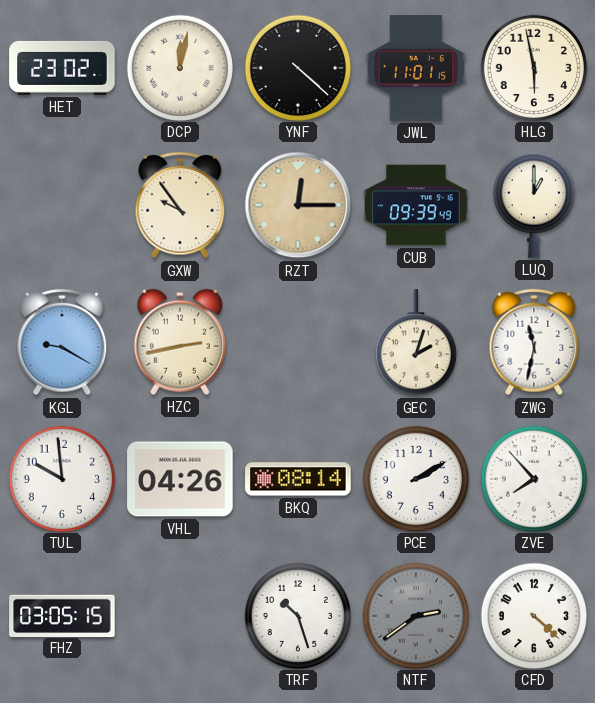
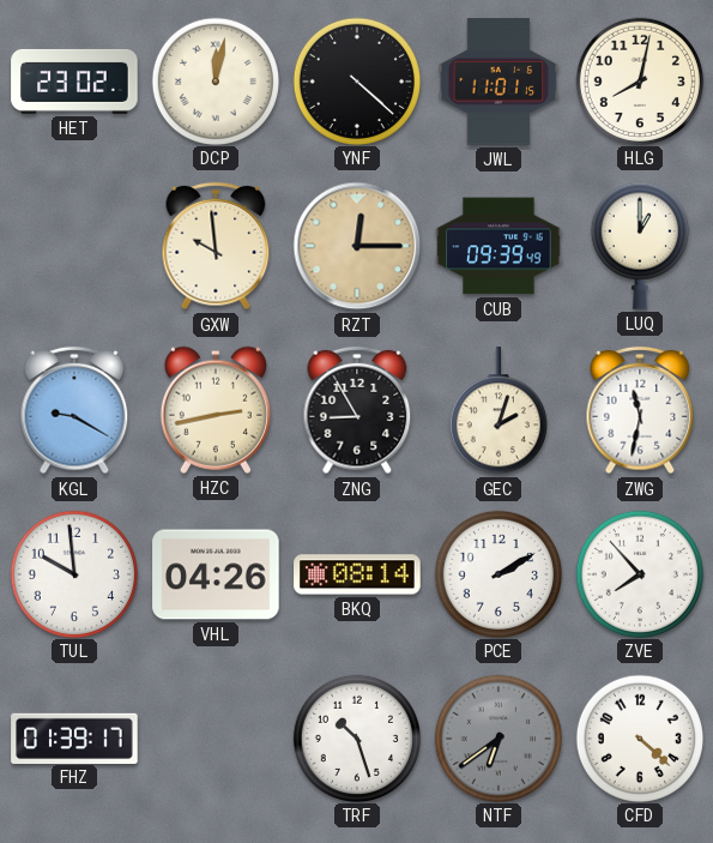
HLG: 5:58 -> 8:02
GXW: 9:54 -> 9:59
ZNG: none -> 8:55
FHZ: 03:05 -> 01:39
NTF: 2:39 -> 6:39
